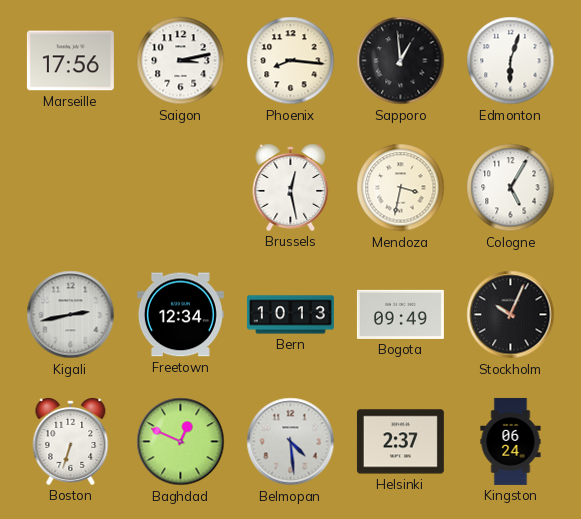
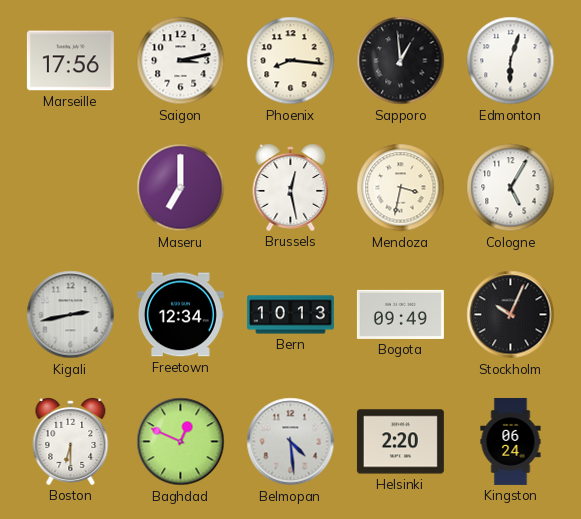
Maseru: none -> 7:00
Boston: 6:33 -> 6:30
Helsinki: 2:37 -> 2:20
